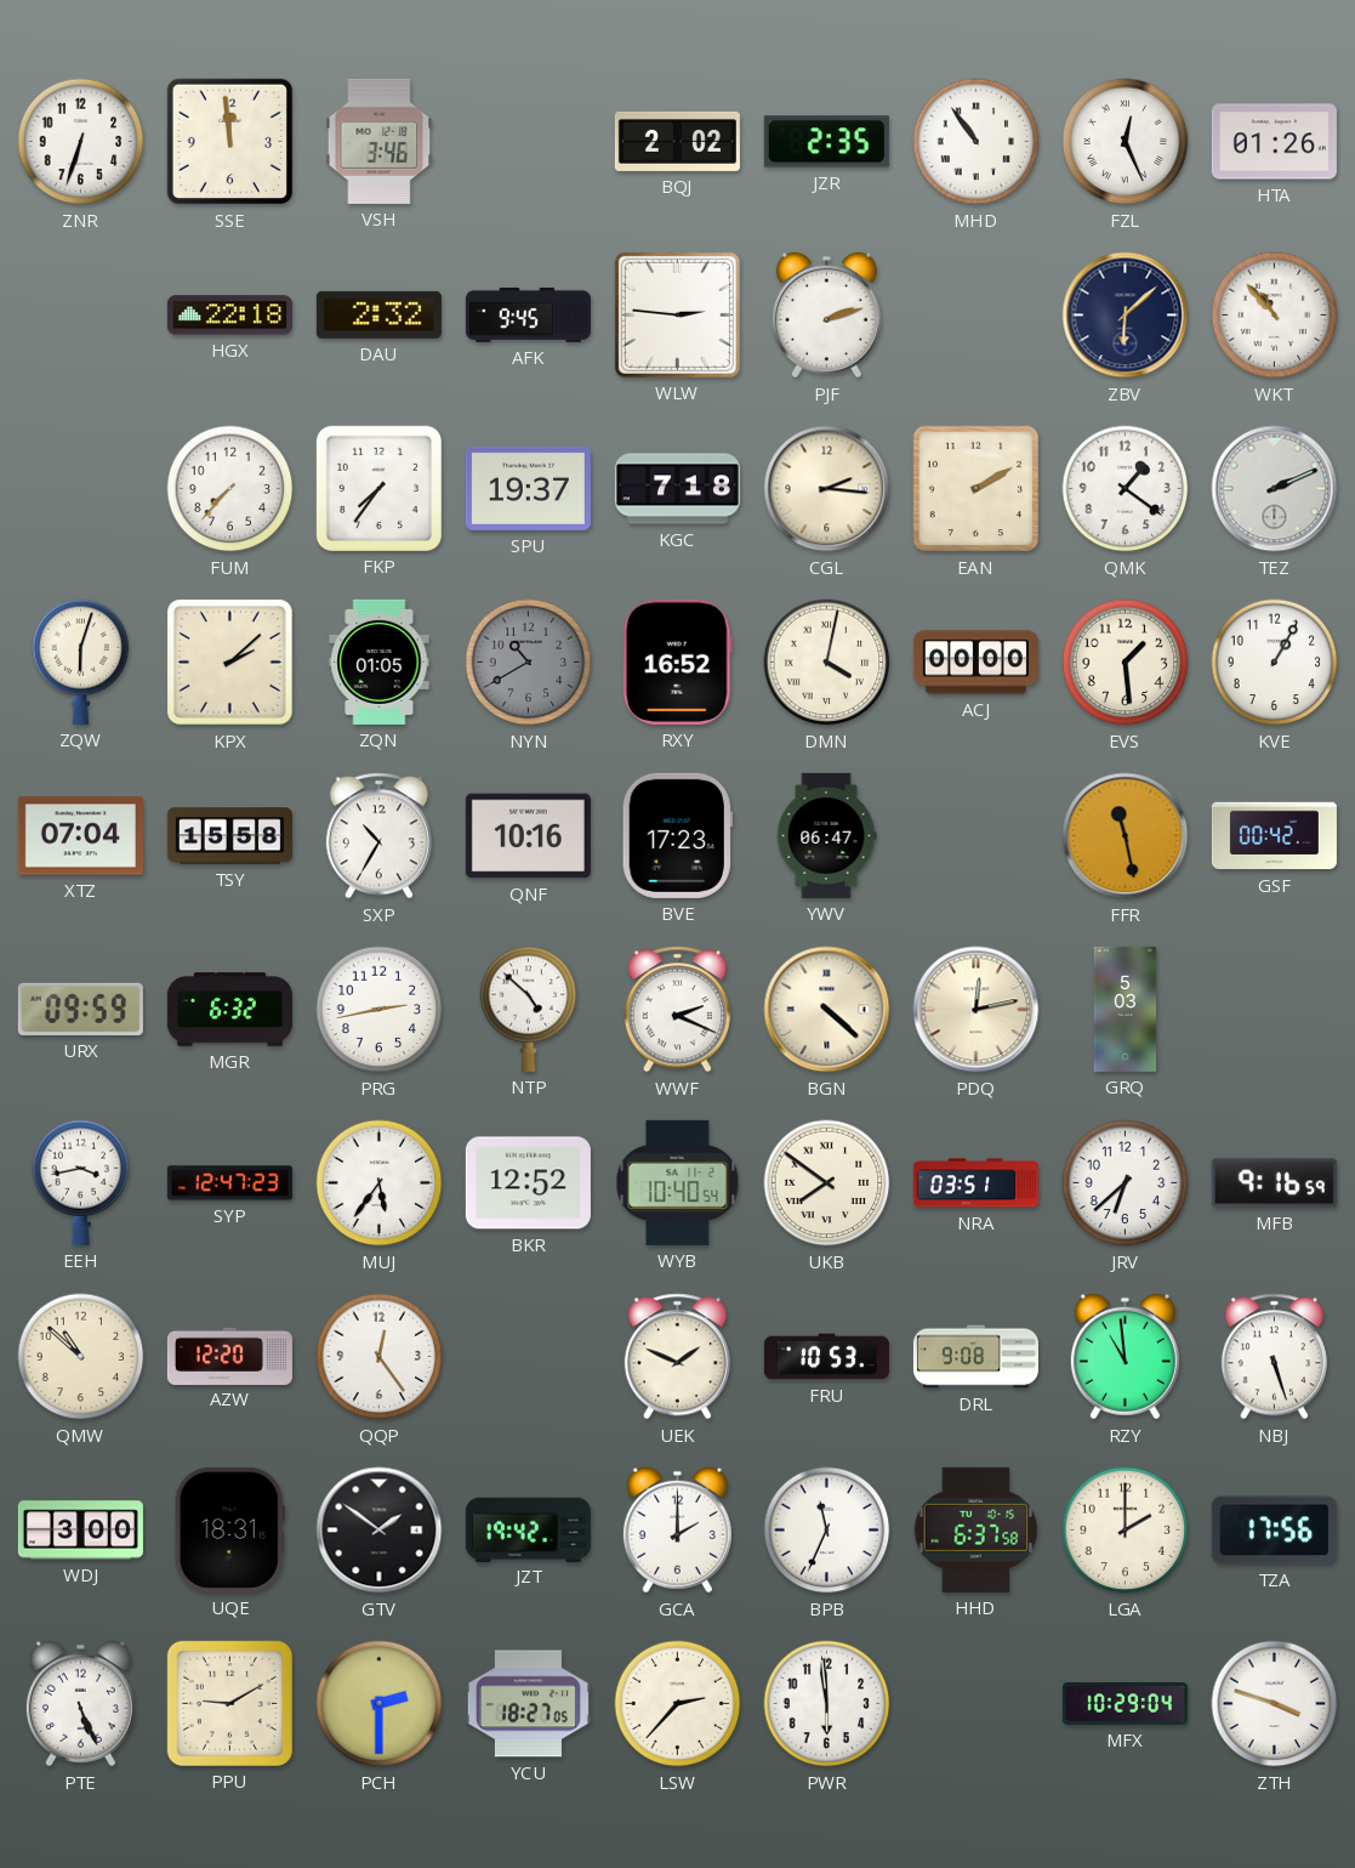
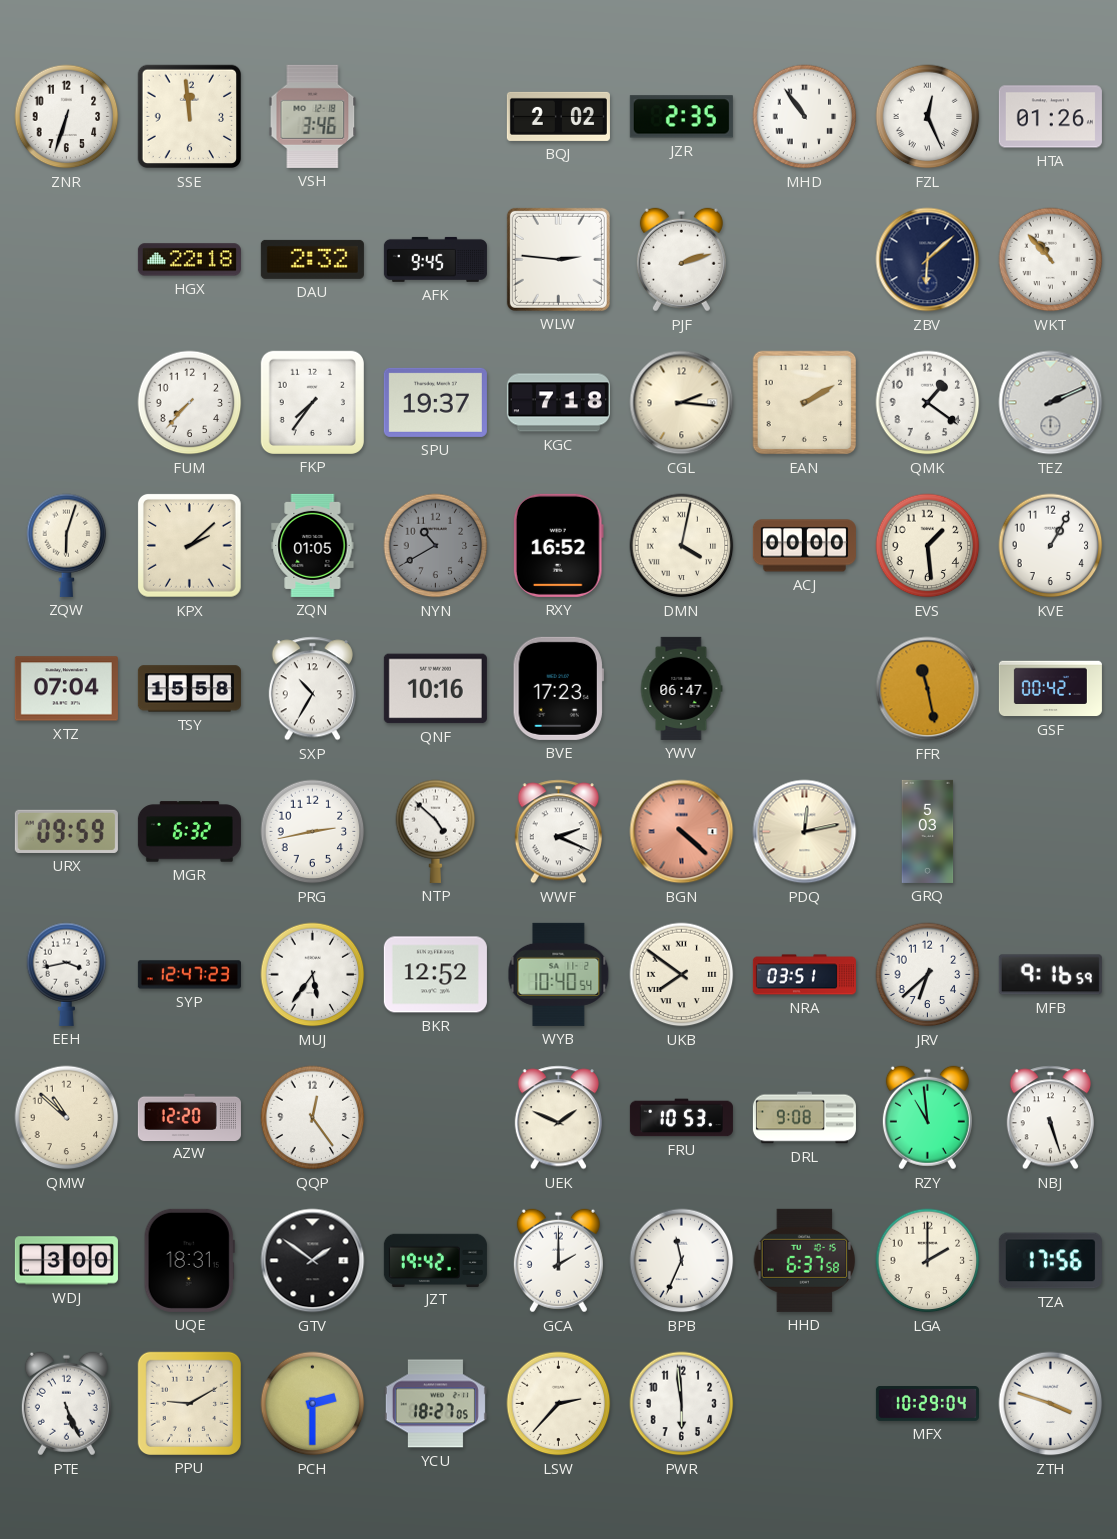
BGN dial: cream -> salmon
